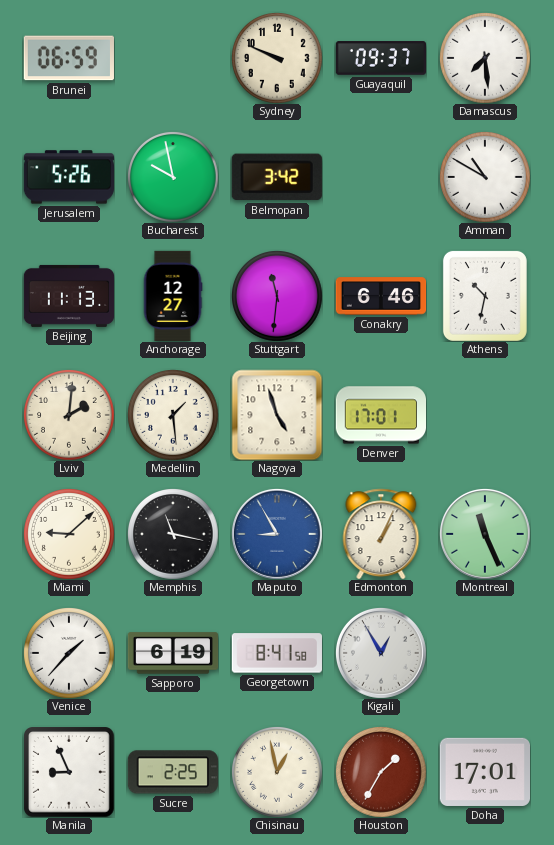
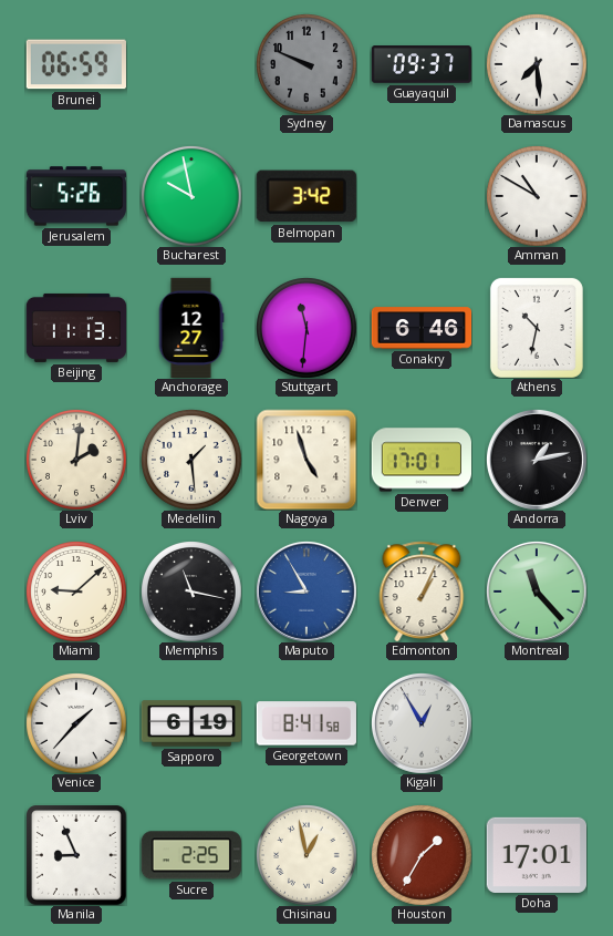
Sydney dial: cream -> grey
Andorra: none -> 1:13
Montreal: 11:26 -> 11:23
